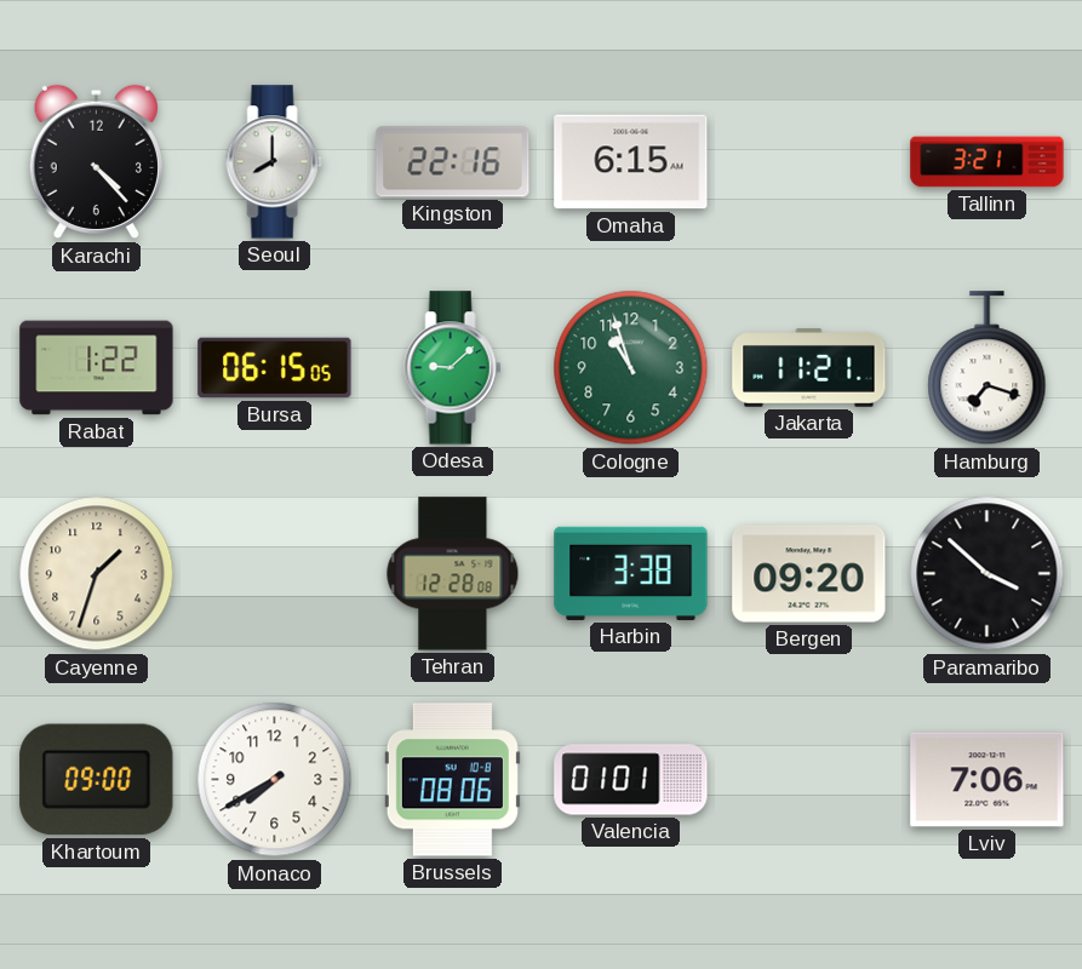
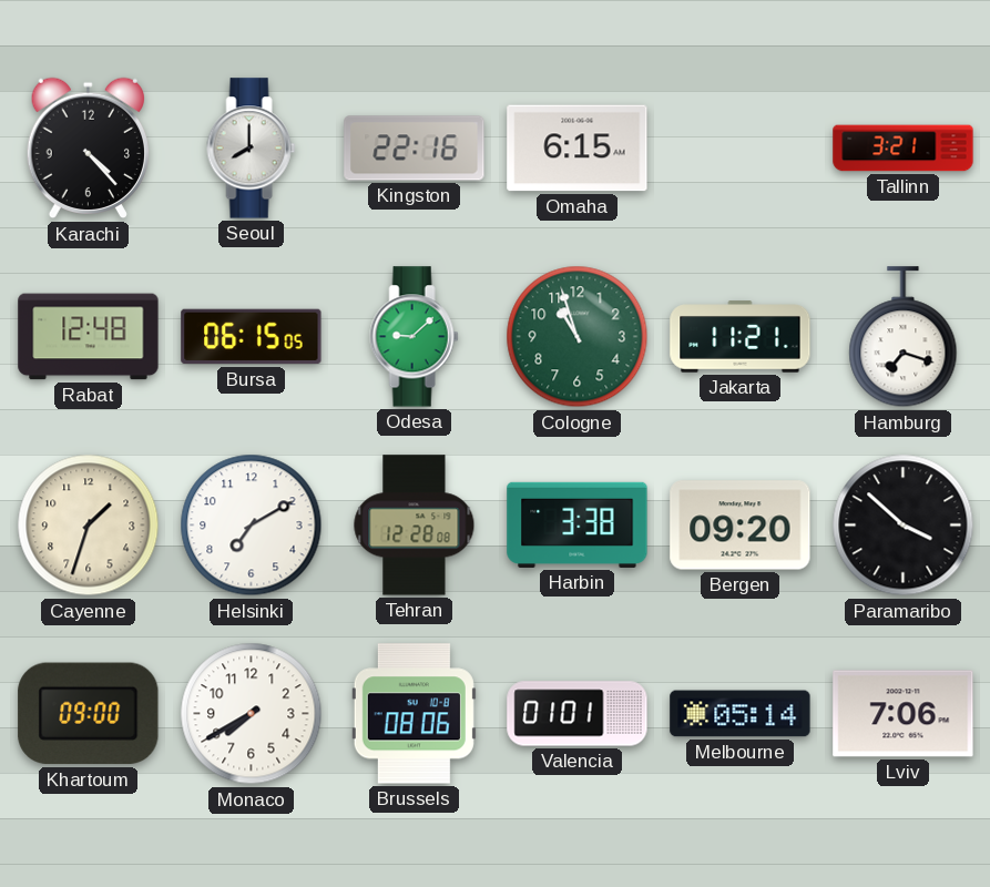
Rabat: 1:22 -> 12:48
Helsinki: none -> 7:10
Melbourne: none -> 05:14
